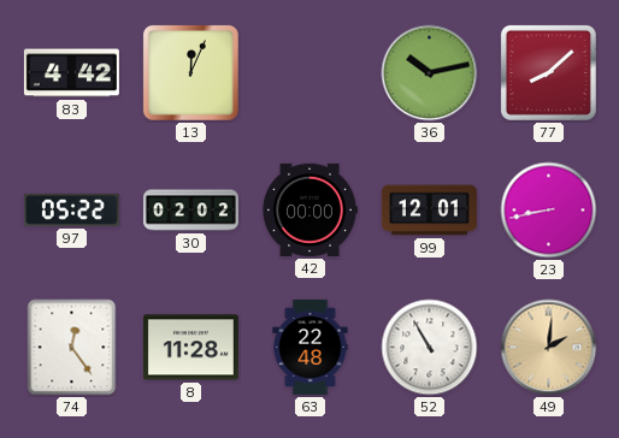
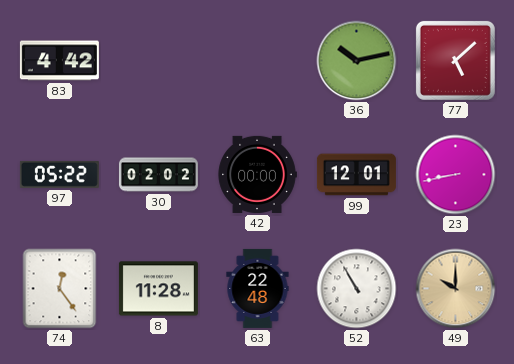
13: 12:04 -> none
77: 8:08 -> 5:08
49: 2:01 -> 10:00
